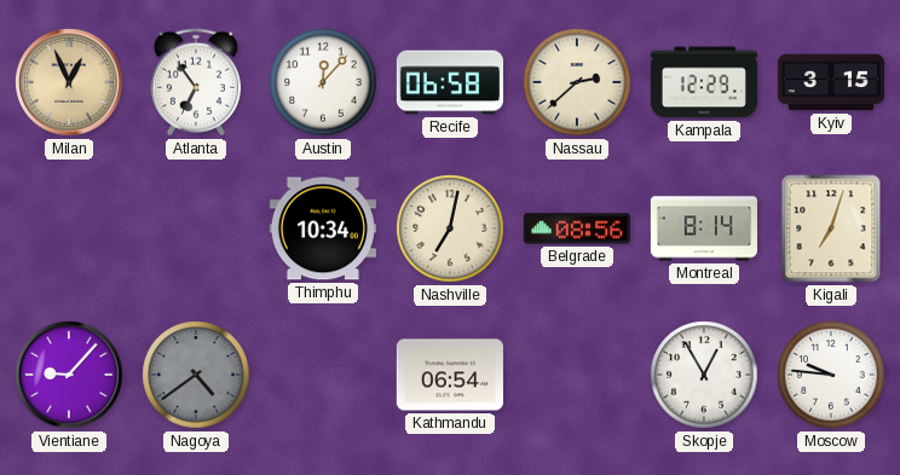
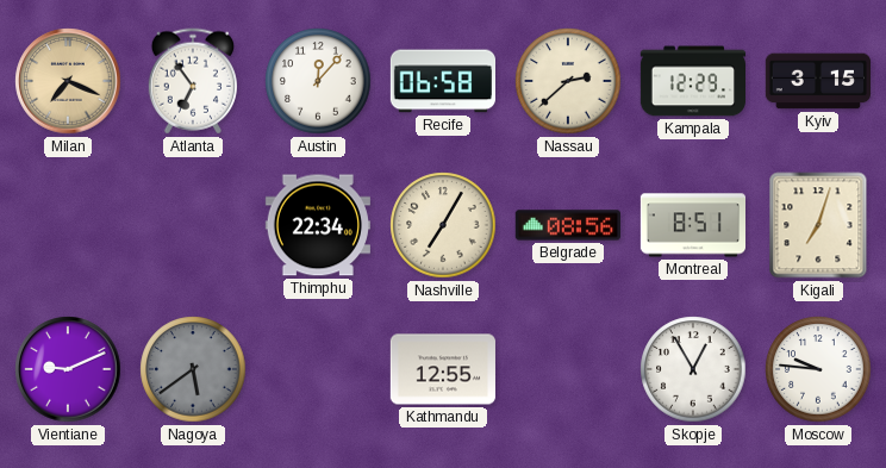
Milan: 12:56 -> 7:19
Thimphu: 10:34 -> 22:34
Nashville: 7:02 -> 7:05
Montreal: 8:14 -> 8:51
Vientiane: 9:07 -> 9:11
Nagoya: 4:39 -> 5:39
Kathmandu: 06:54 -> 12:55
